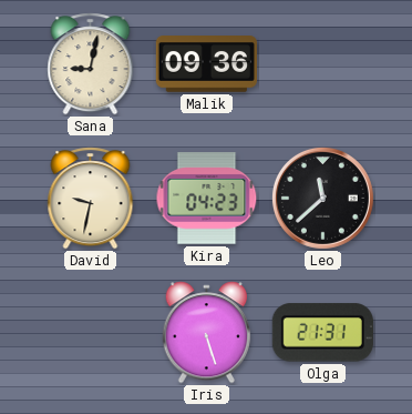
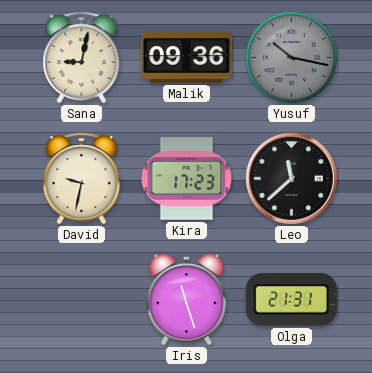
Yusuf: none -> 10:17
Kira: 04:23 -> 17:23
Iris: 5:27 -> 11:27
